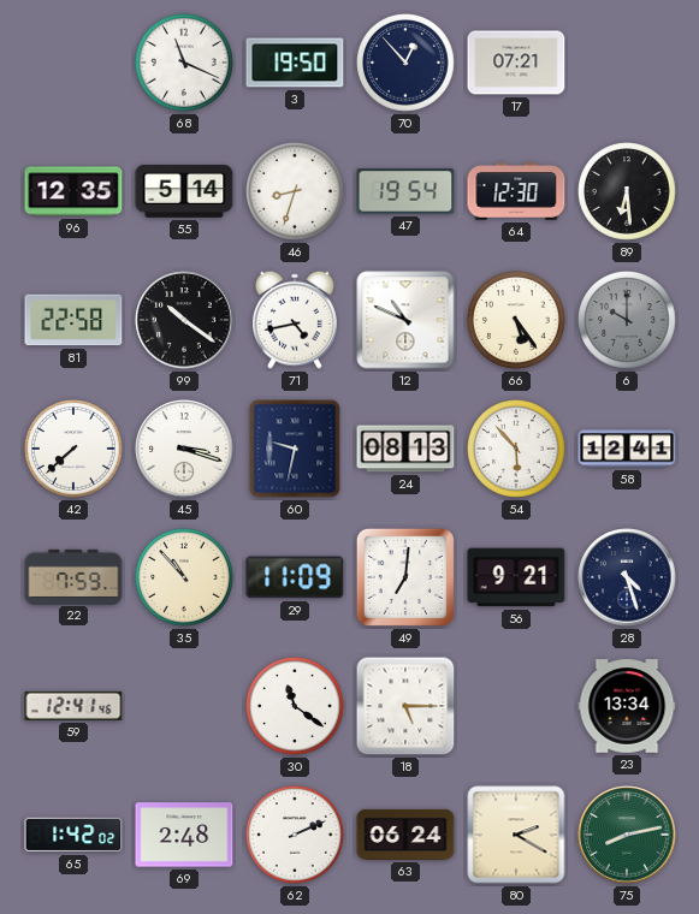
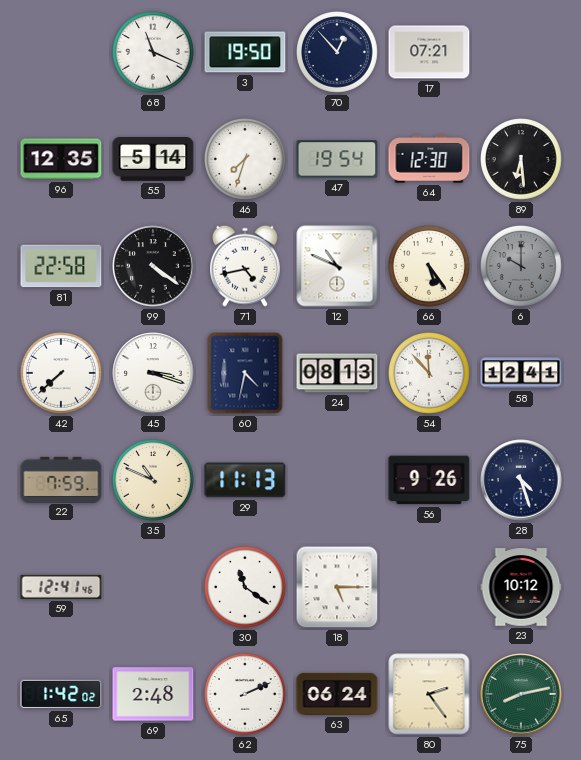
46: 8:33 -> 7:33
99: 10:21 -> 4:21
60: 9:32 -> 4:32
54: 5:53 -> 11:53
35: 10:53 -> 10:49
29: 11:09 -> 11:13
49: 7:01 -> none
56: 9:21 -> 9:26
23: 13:34 -> 10:12
80: 2:20 -> 2:24
